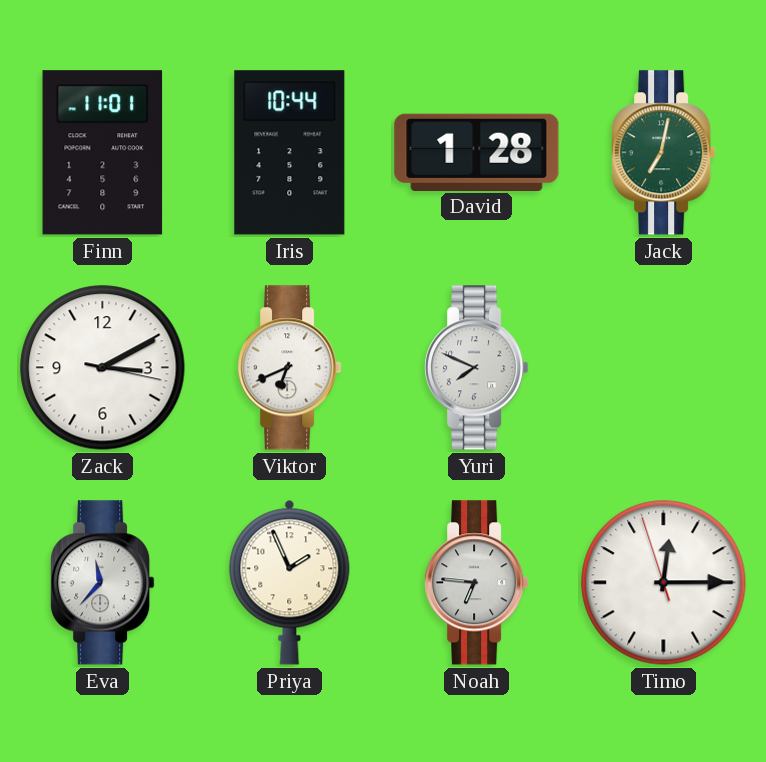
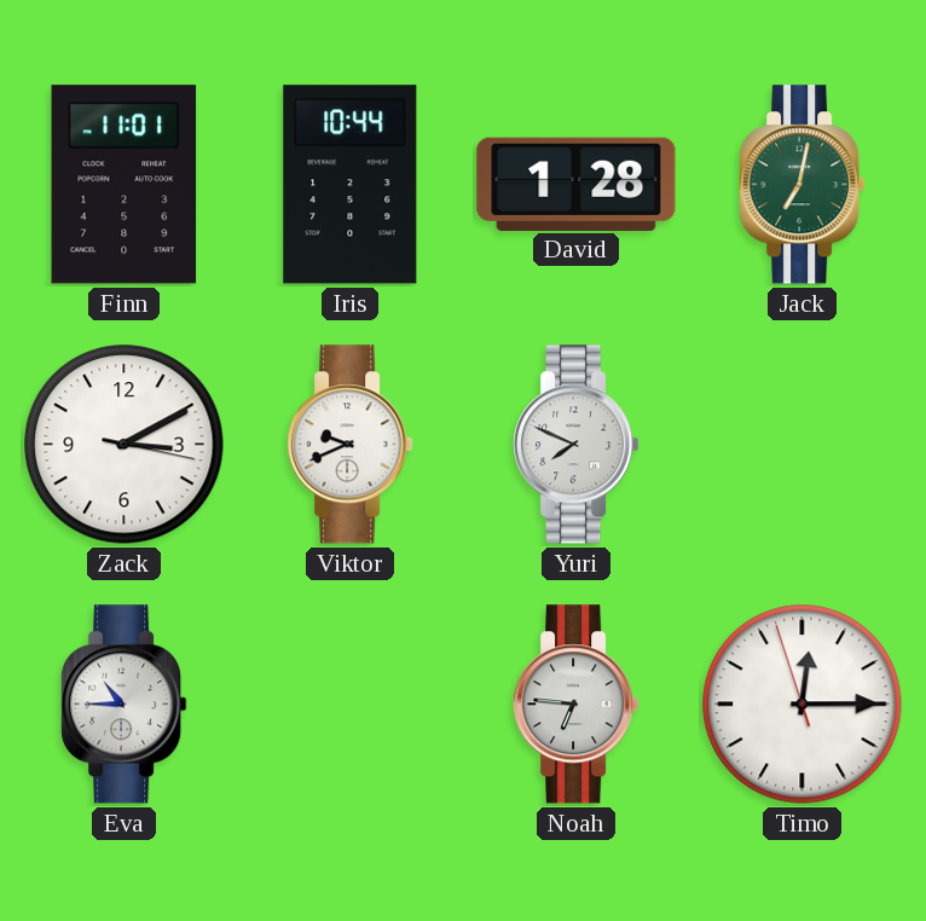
Viktor: 6:41 -> 9:41
Eva: 11:37 -> 10:45
Priya: 1:56 -> none
